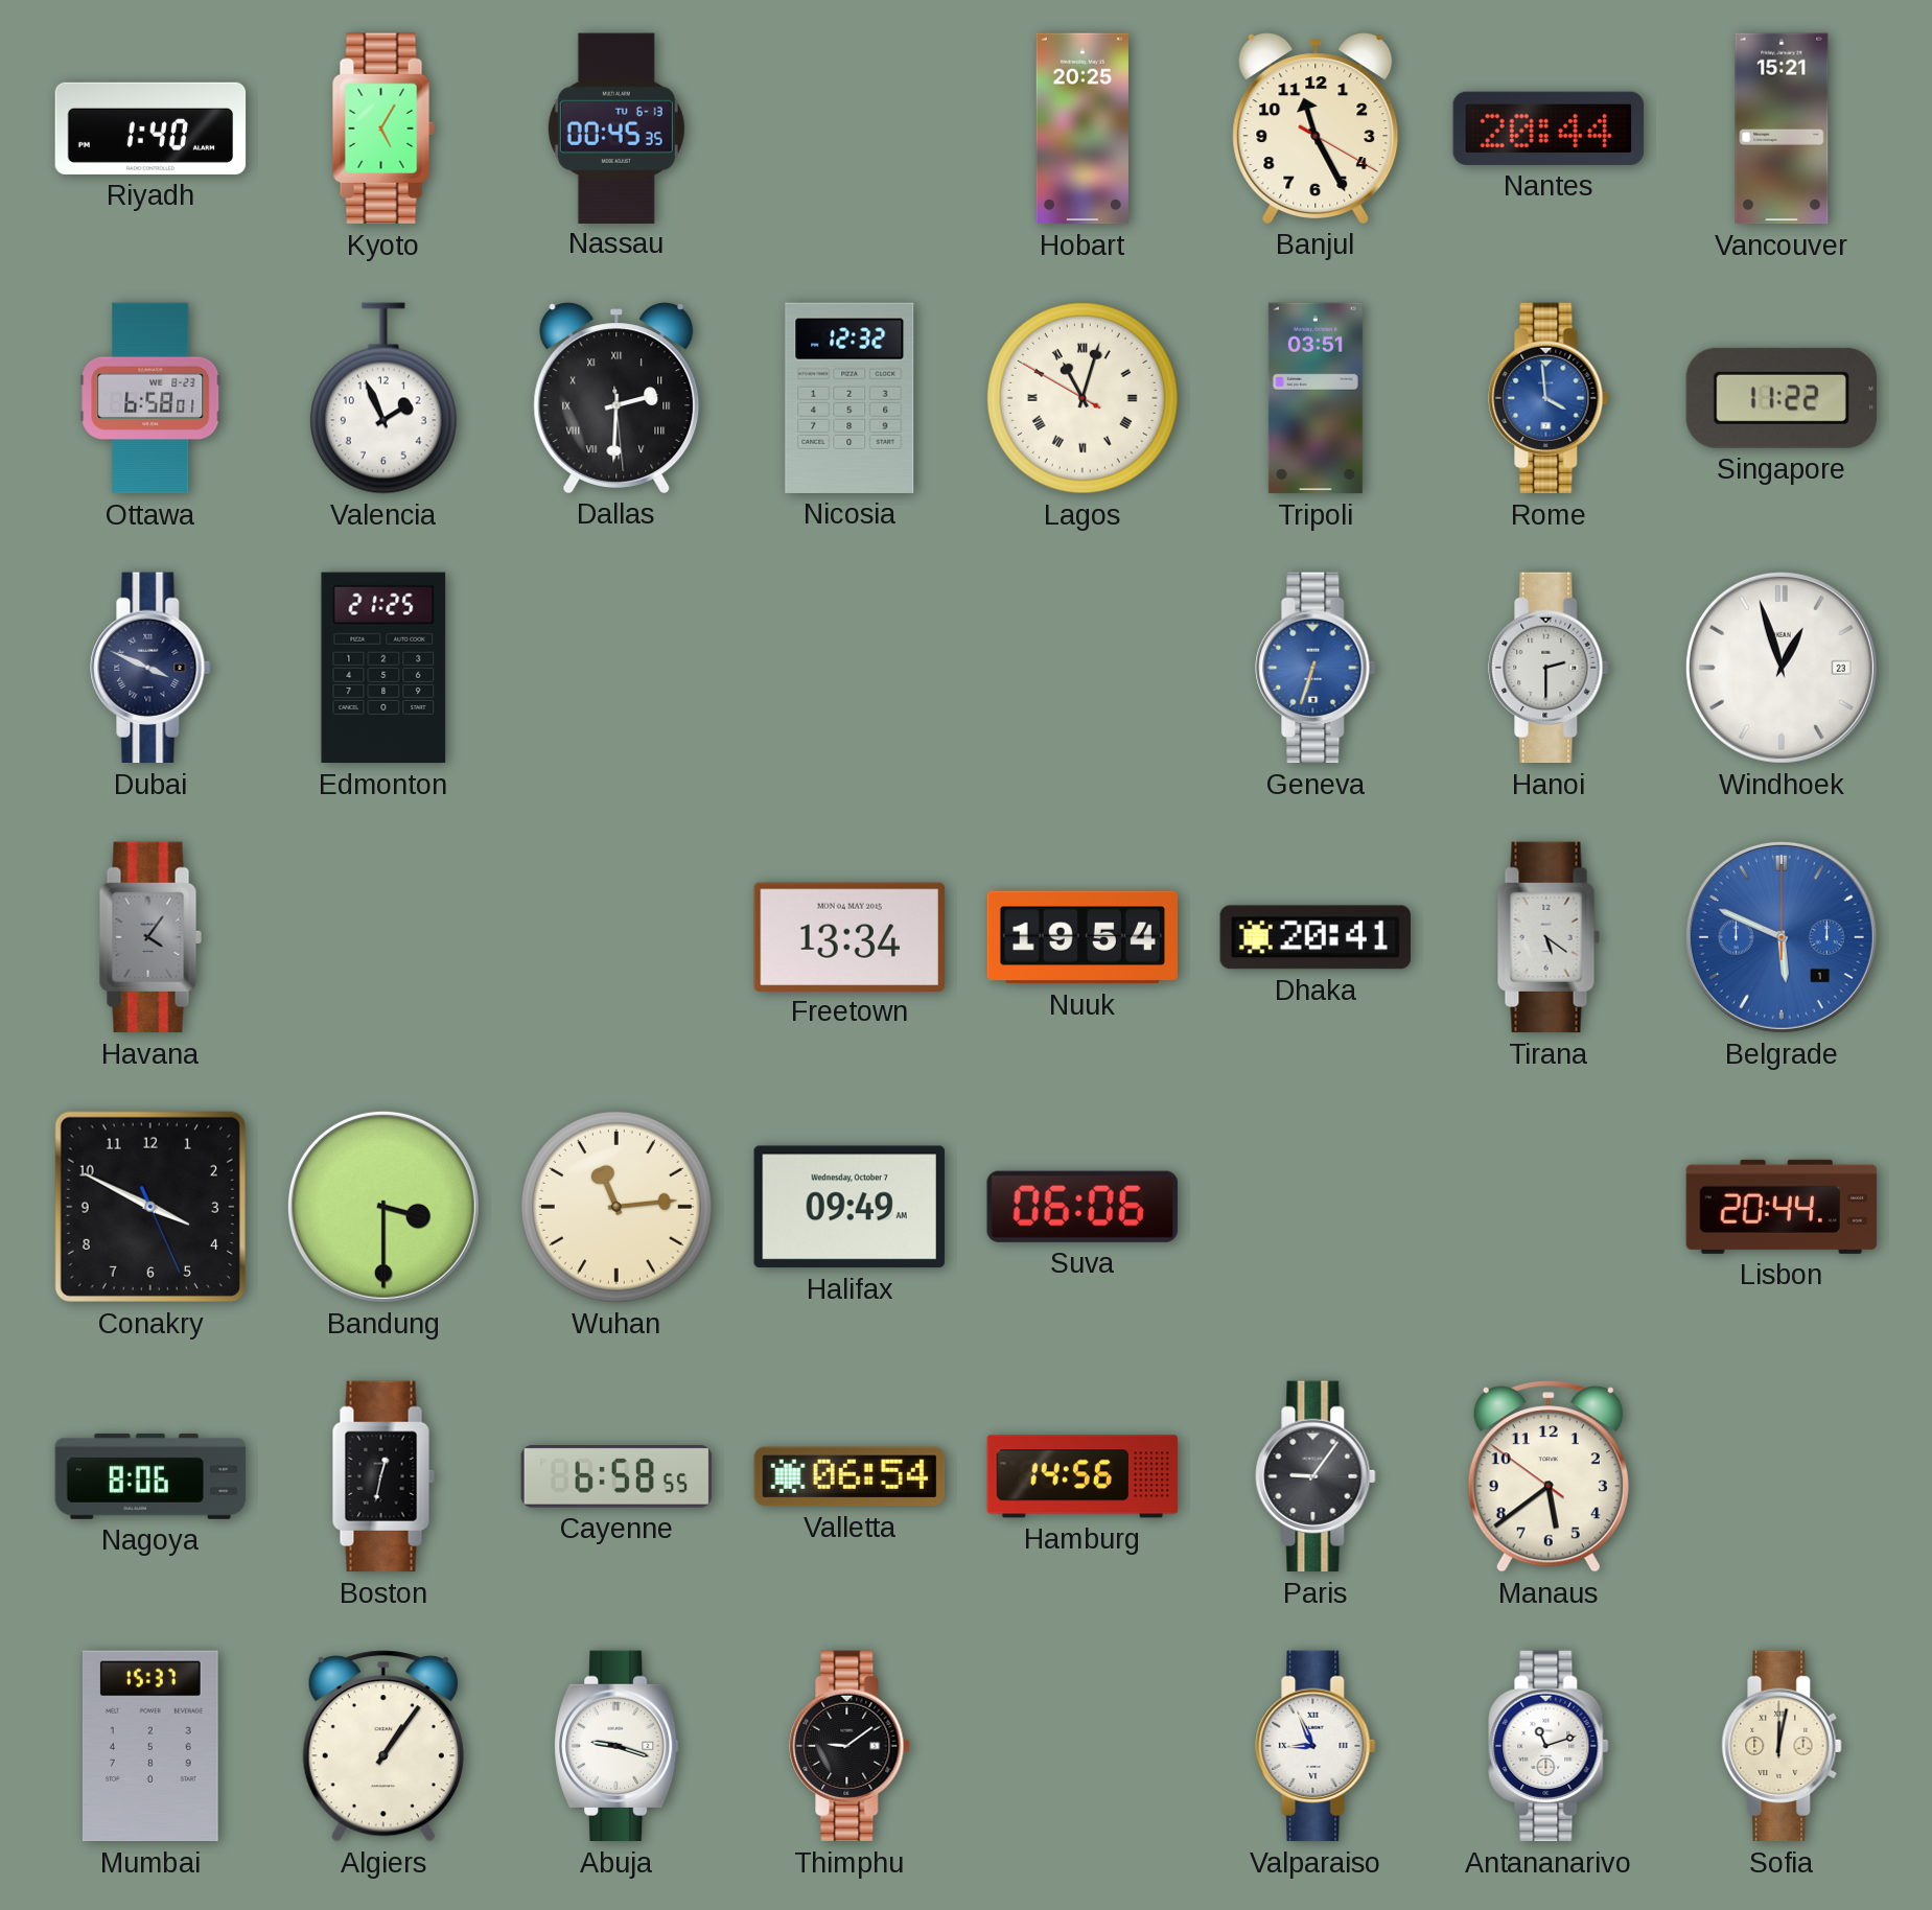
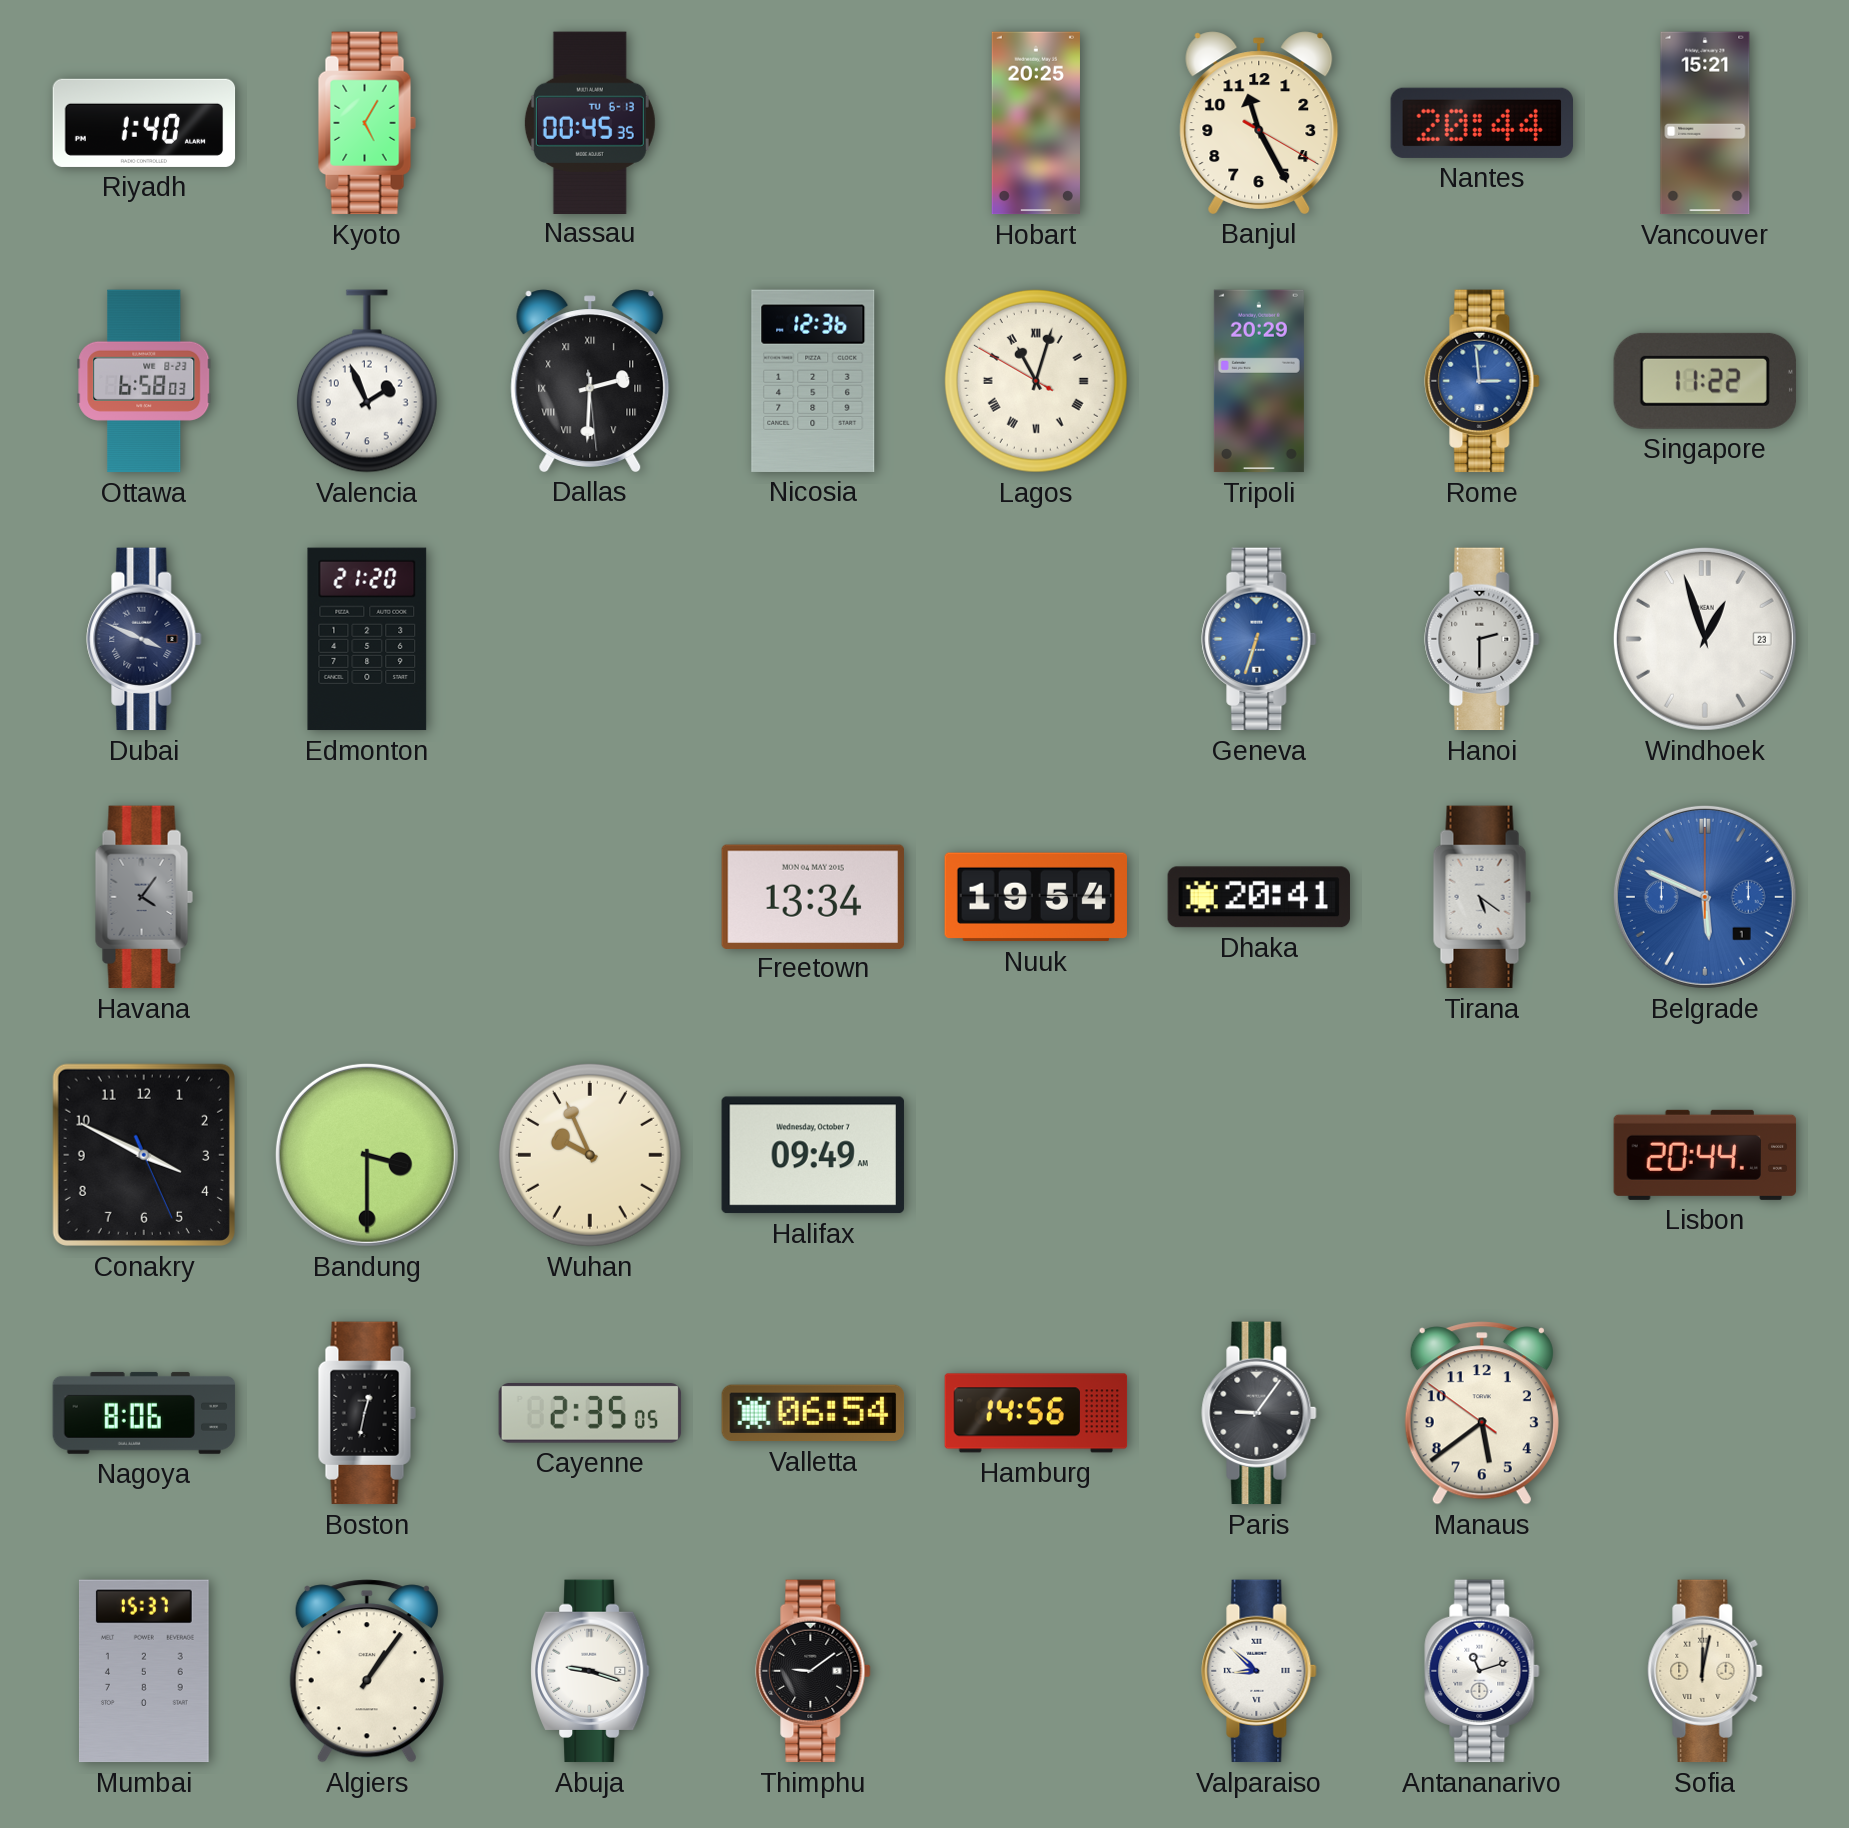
Ottawa: 6:58:01 -> 6:58:03
Nicosia: 12:32 -> 12:36
Tripoli: 03:51 -> 20:29
Rome: 3:59 -> 2:59
Edmonton: 21:25 -> 21:20
Wuhan: 11:14 -> 9:56
Suva: 06:06 -> none
Cayenne: 6:58 -> 2:35
Valparaiso: 8:56 -> 8:52
